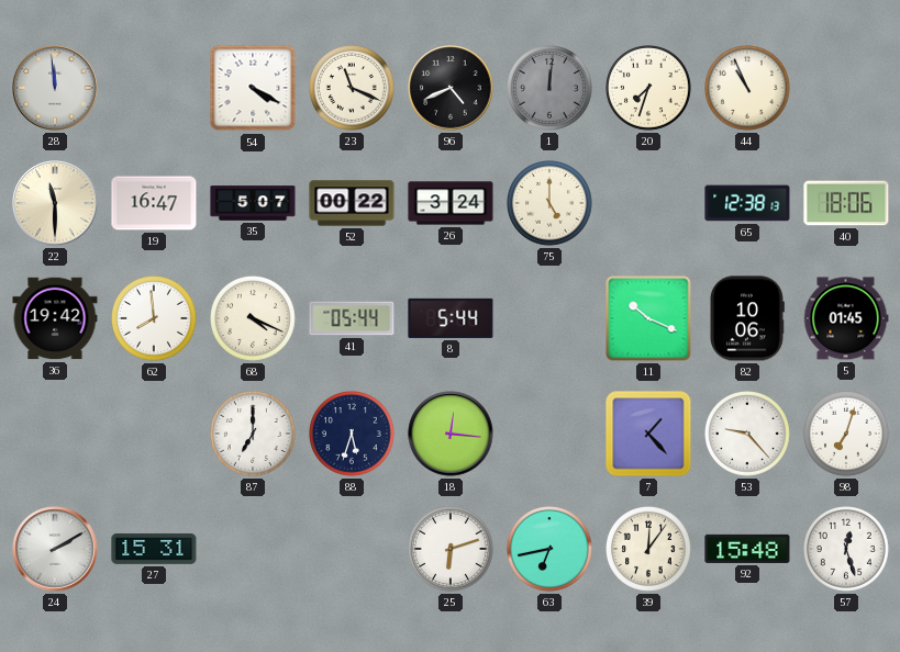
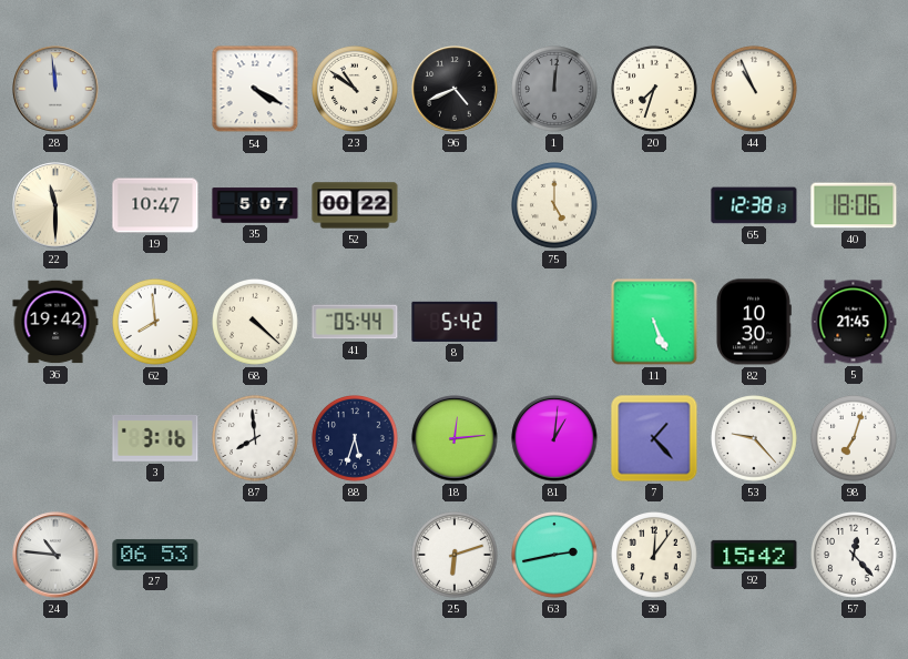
23: 11:19 -> 10:51
19: 16:47 -> 10:47
26: 3:24 -> none
68: 4:19 -> 4:22
8: 5:44 -> 5:42
11: 10:19 -> 5:26
82: 10:06 -> 10:30
5: 01:45 -> 21:45
3: none -> 3:16
87: 7:00 -> 7:59
18: 12:16 -> 12:14
81: none -> 1:01
24: 2:10 -> 10:46
27: 15:31 -> 06:53
63: 6:43 -> 2:43
92: 15:48 -> 15:42
57: 12:27 -> 12:23
